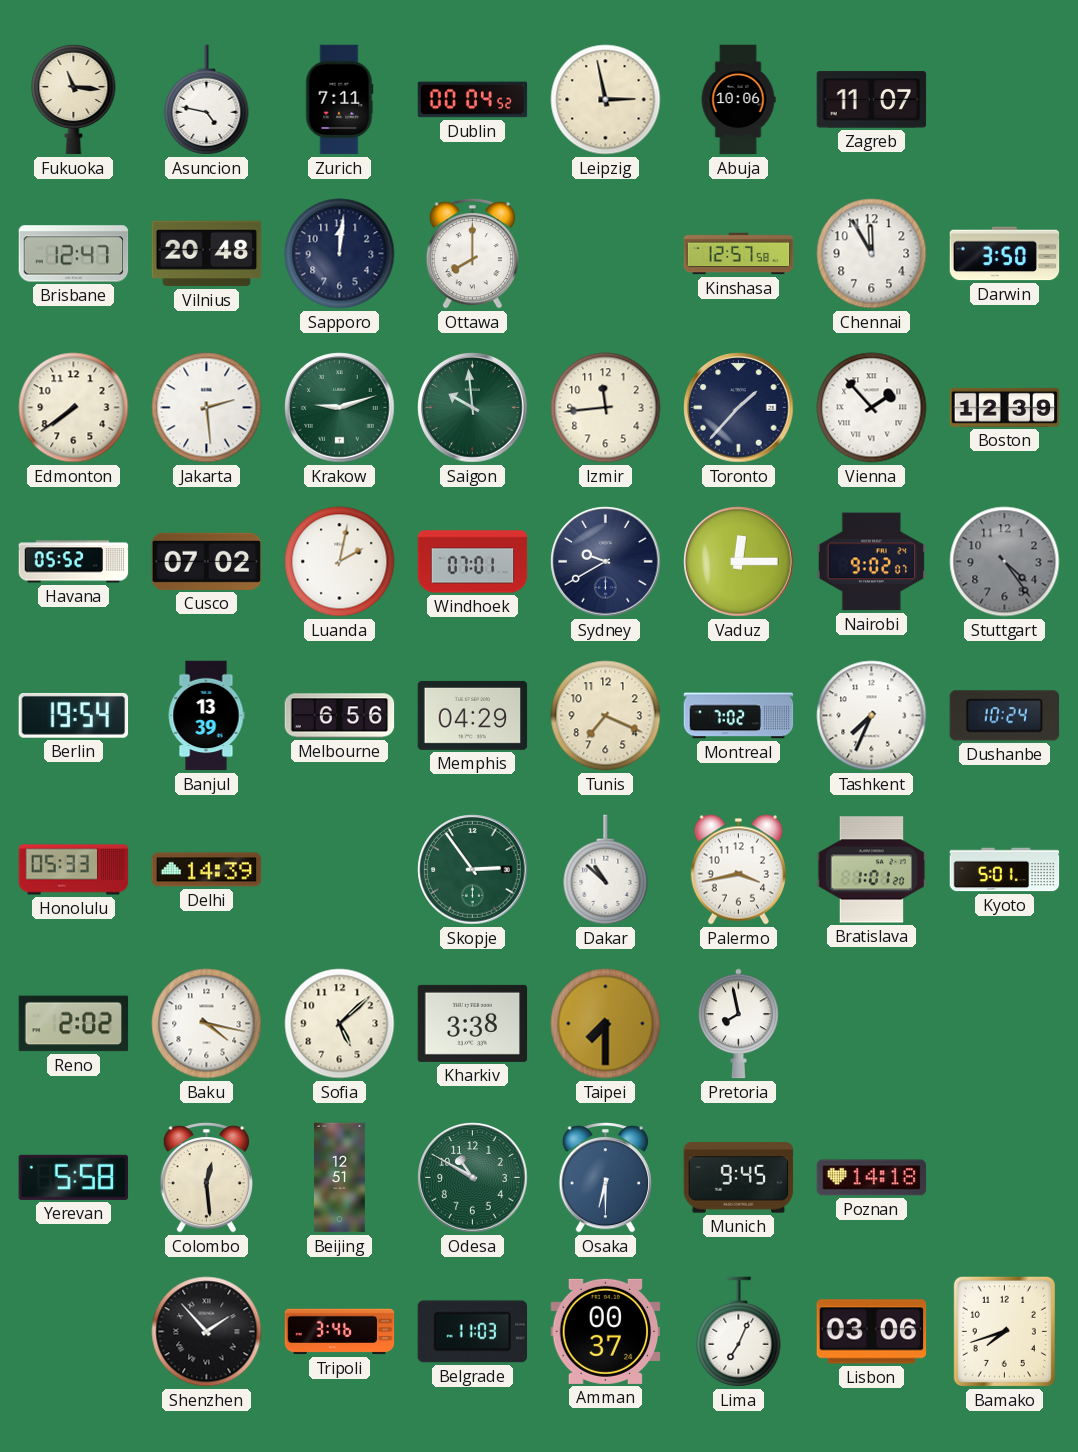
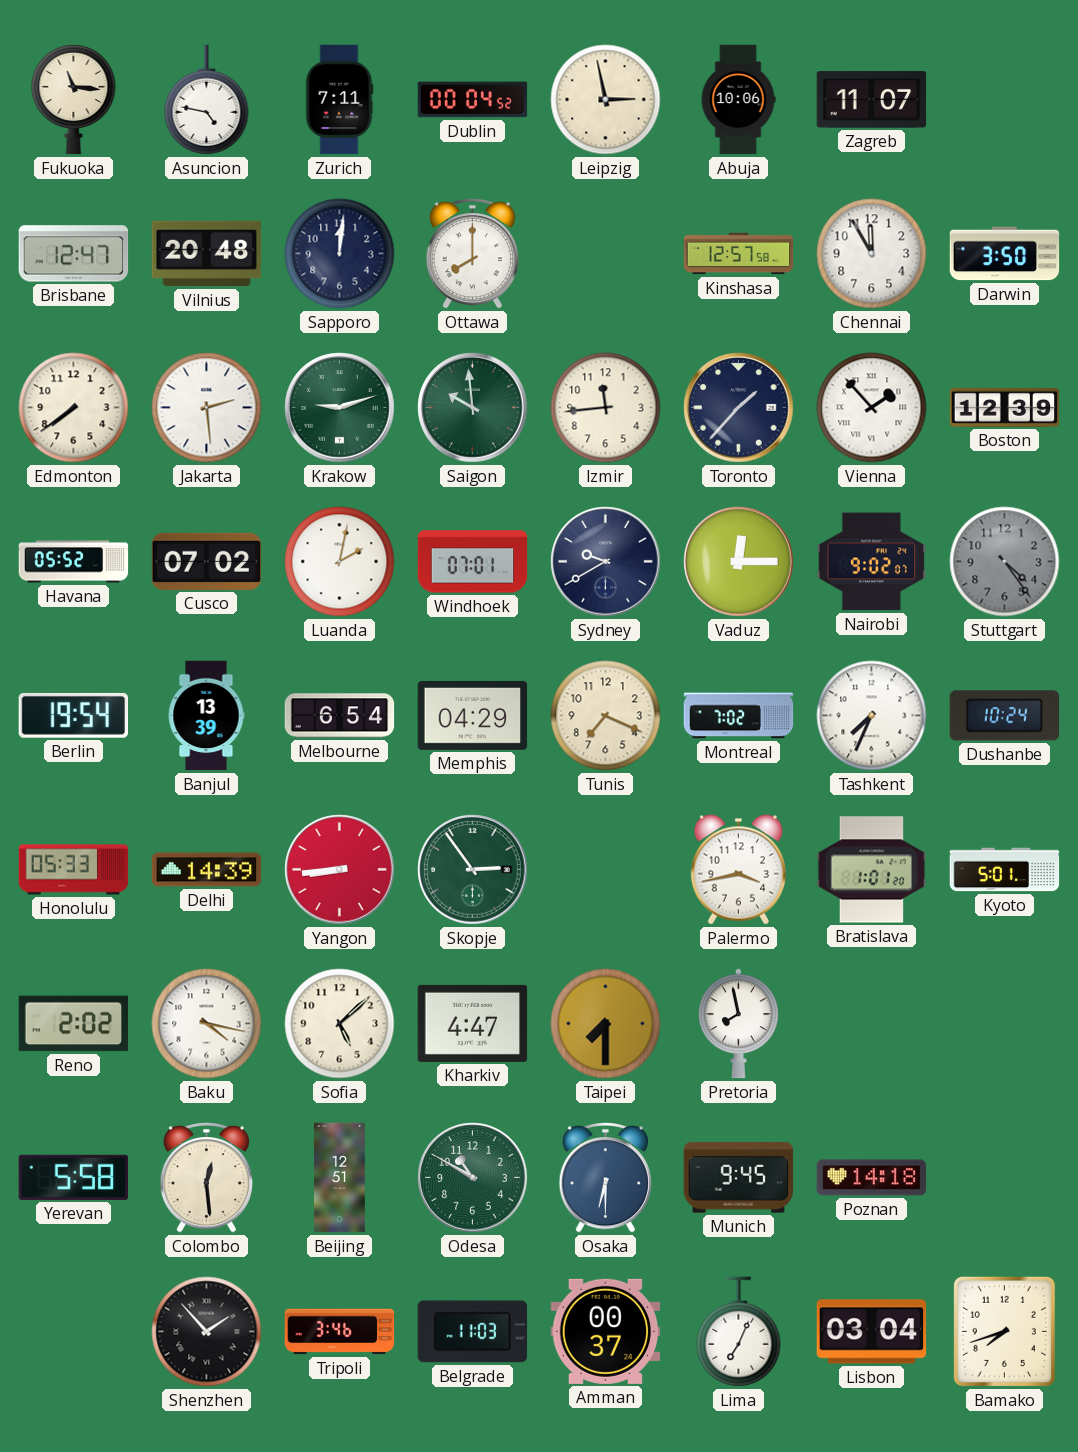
Melbourne: 6:56 -> 6:54
Yangon: none -> 8:44
Dakar: 10:52 -> none
Kharkiv: 3:38 -> 4:47
Lisbon: 03:06 -> 03:04
